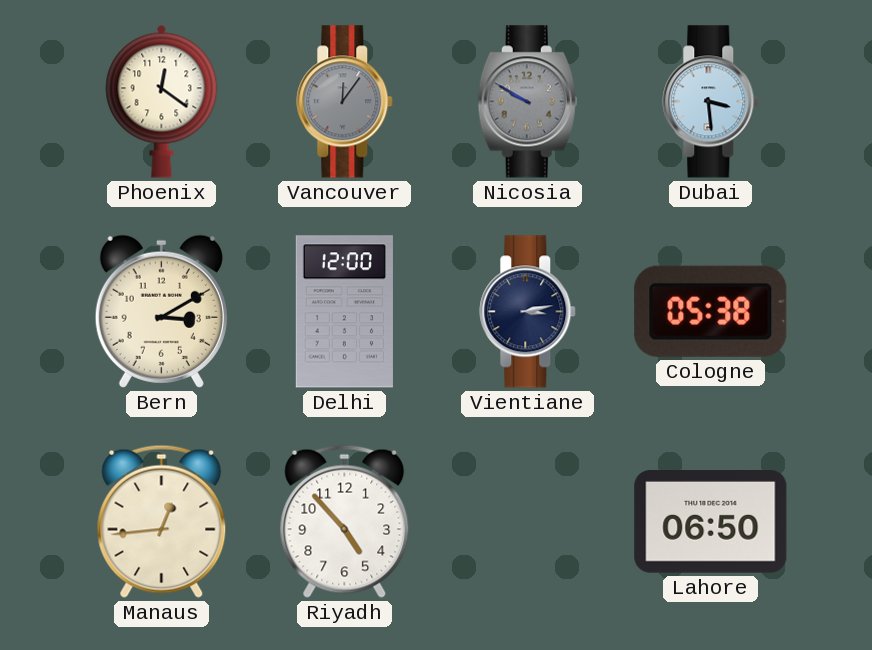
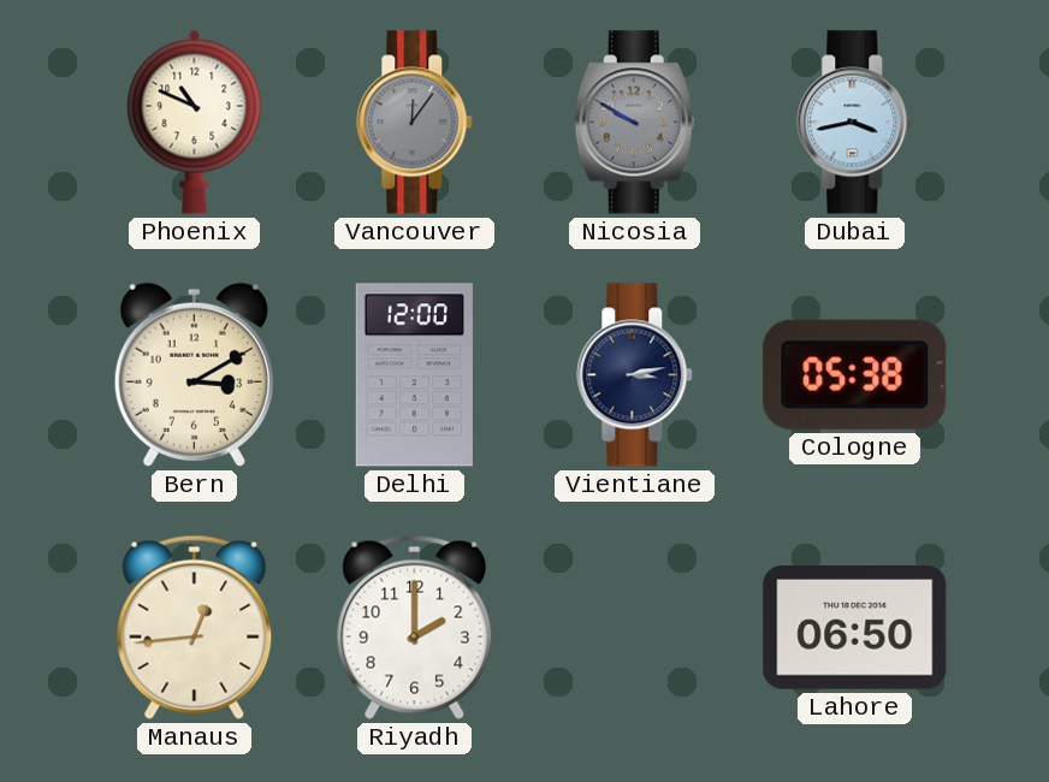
Phoenix: 12:21 -> 10:49
Dubai: 3:29 -> 3:43
Riyadh: 4:53 -> 2:00
